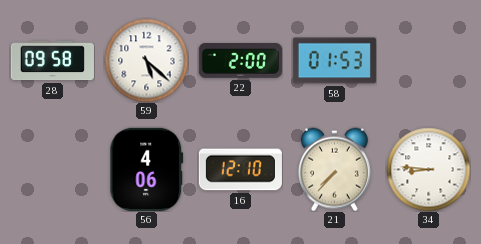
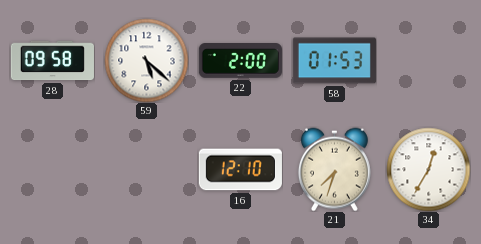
56: 4:06 -> none
21: 7:37 -> 7:33
34: 8:46 -> 12:35
